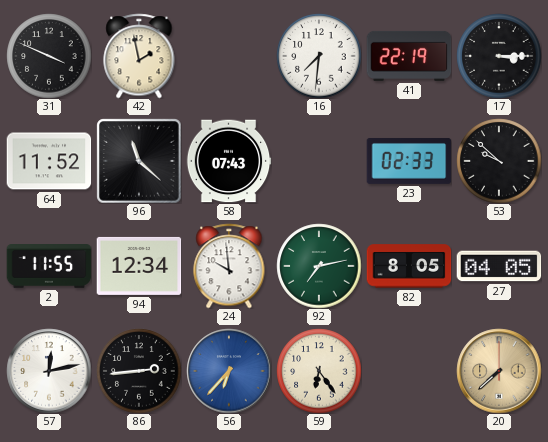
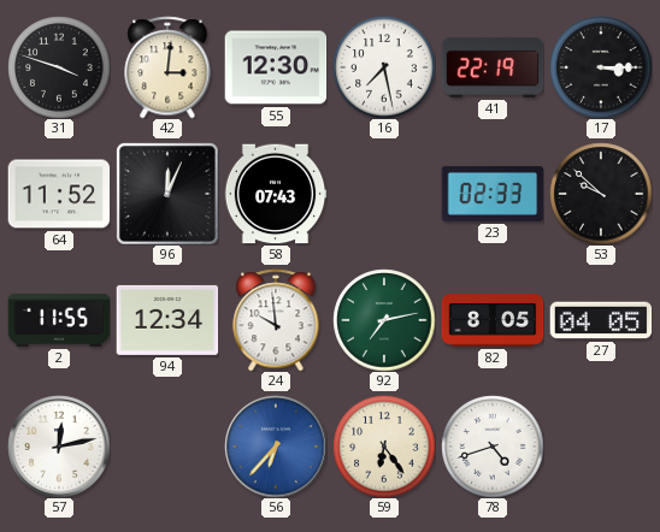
31: 3:49 -> 3:48
42: 1:58 -> 3:01
55: none -> 12:30
16: 7:31 -> 7:28
96: 11:22 -> 12:04
86: 2:44 -> none
78: none -> 4:42
20: 7:38 -> none
